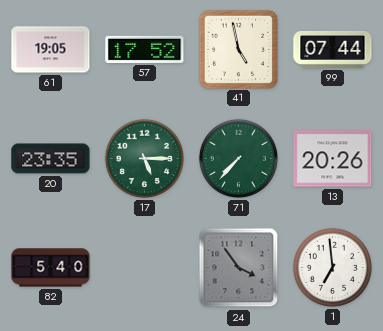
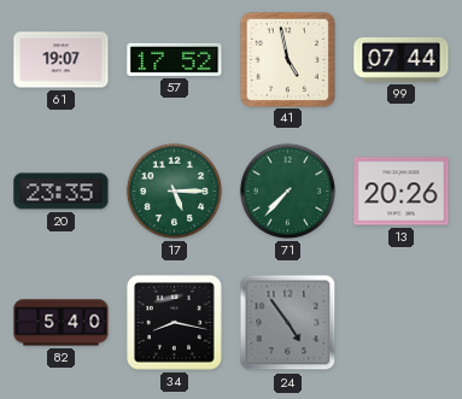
61: 19:05 -> 19:07
34: none -> 8:17
24: 3:54 -> 4:54
1: 6:59 -> none
